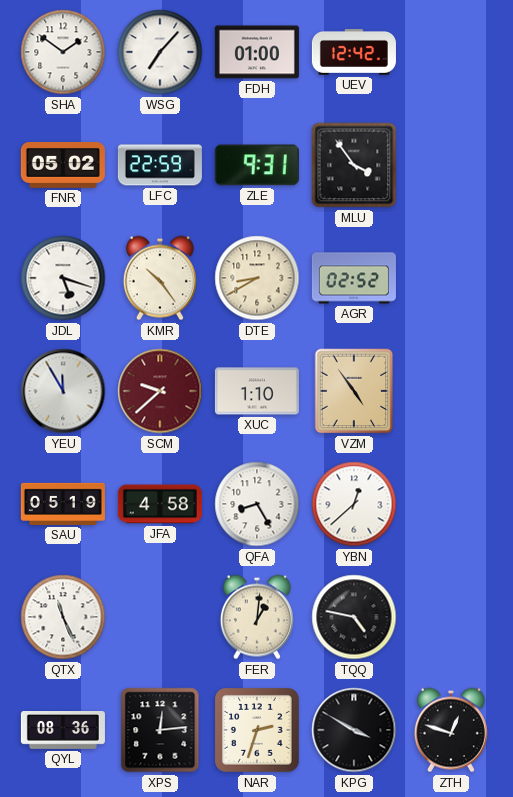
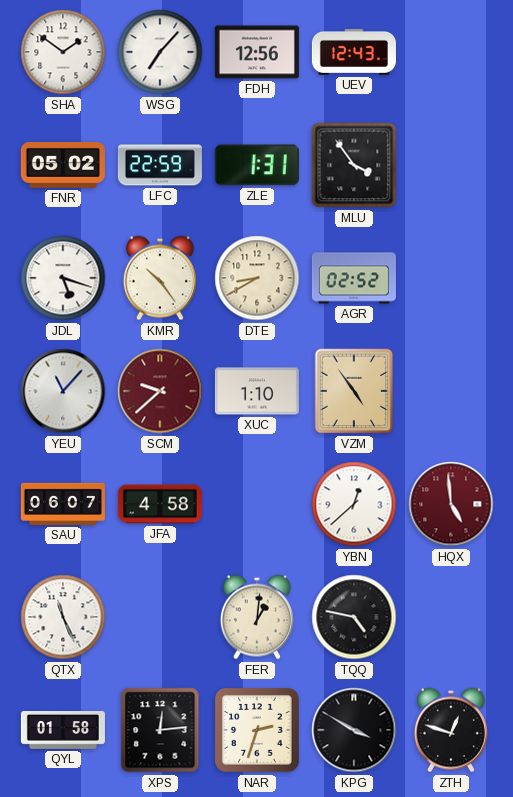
FDH: 01:00 -> 12:56
UEV: 12:42 -> 12:43
ZLE: 9:31 -> 1:31
YEU: 11:55 -> 11:07
SAU: 05:19 -> 06:07
QFA: 8:25 -> none
HQX: none -> 4:59
QYL: 08:36 -> 01:58
